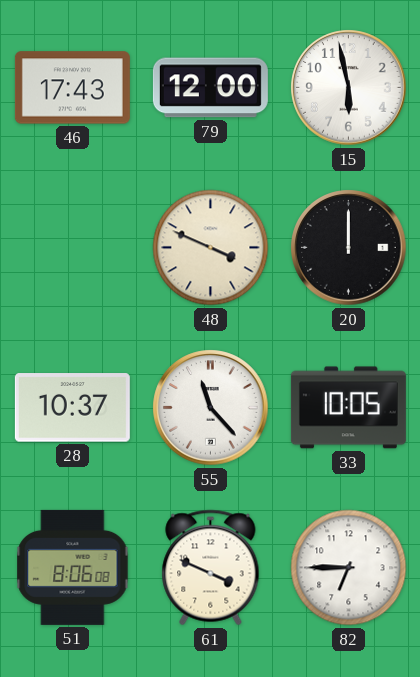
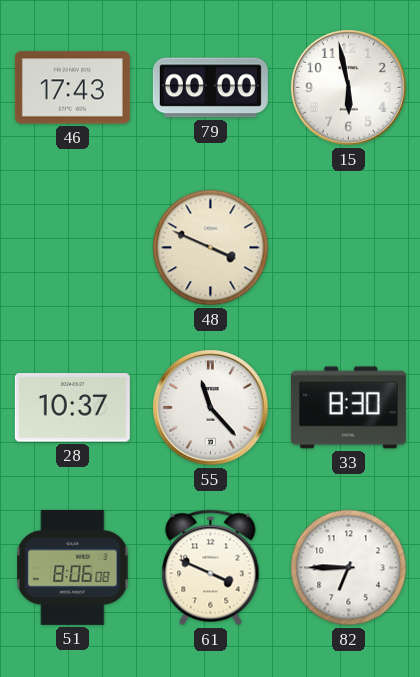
79: 12:00 -> 00:00
20: 12:00 -> none
33: 10:05 -> 8:30
